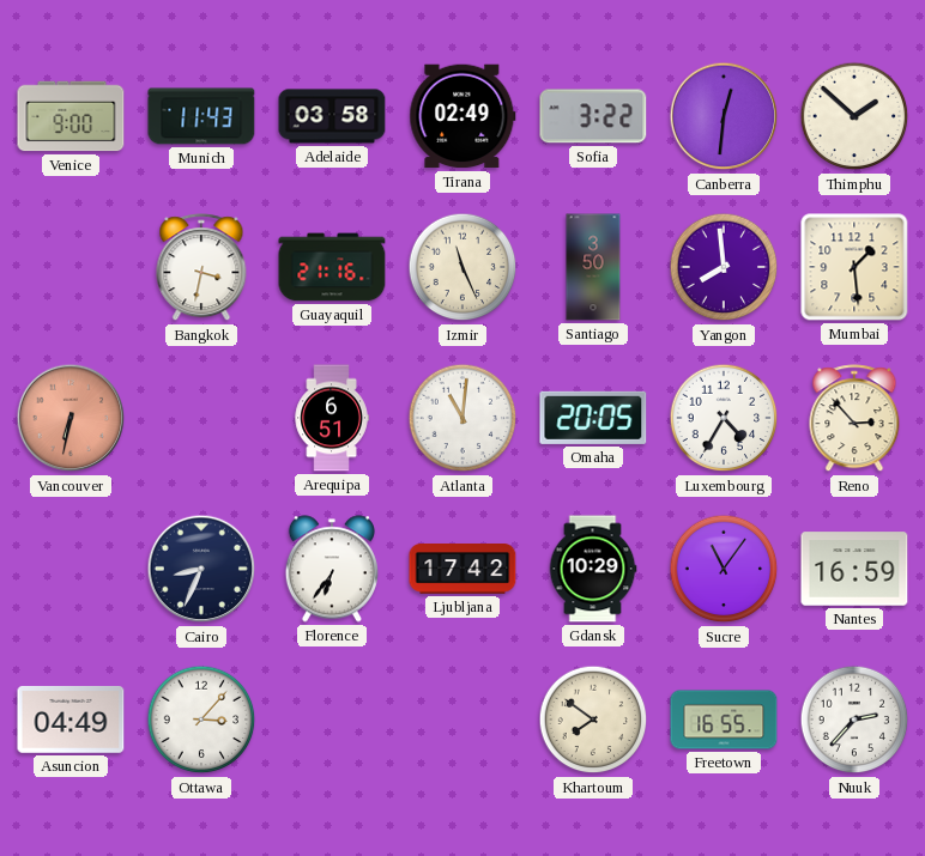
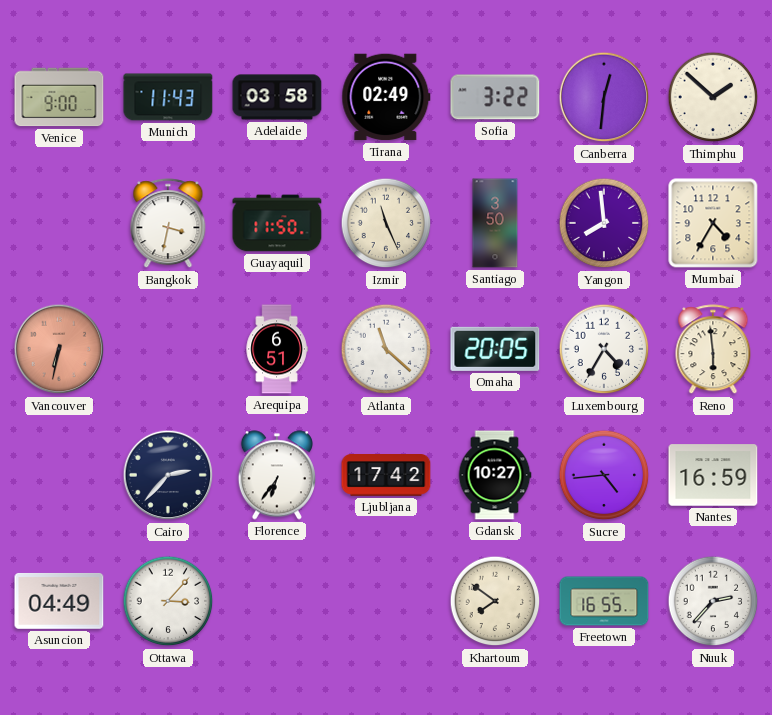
Guayaquil: 21:16 -> 11:50
Mumbai: 1:29 -> 4:35
Atlanta: 11:01 -> 11:22
Reno: 2:53 -> 5:59
Cairo: 8:34 -> 2:37
Gdansk: 10:29 -> 10:27
Sucre: 11:06 -> 4:44
